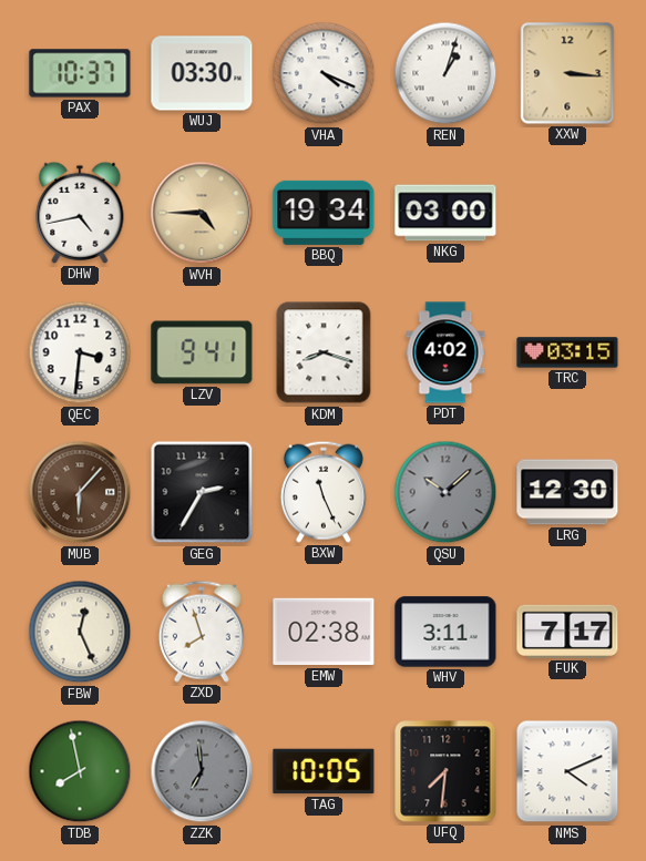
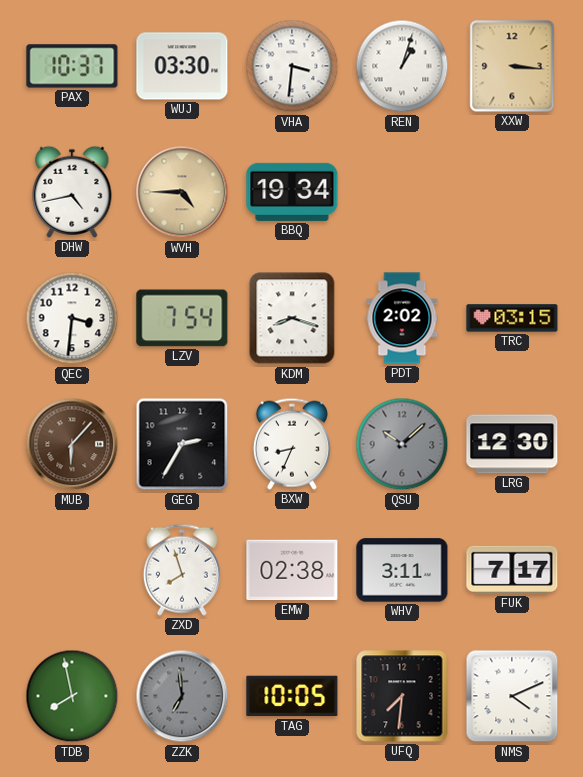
VHA: 4:19 -> 3:31
NKG: 03:00 -> none
LZV: 9:41 -> 7:54
PDT: 4:02 -> 2:02
BXW: 11:26 -> 8:34
FBW: 12:26 -> none
